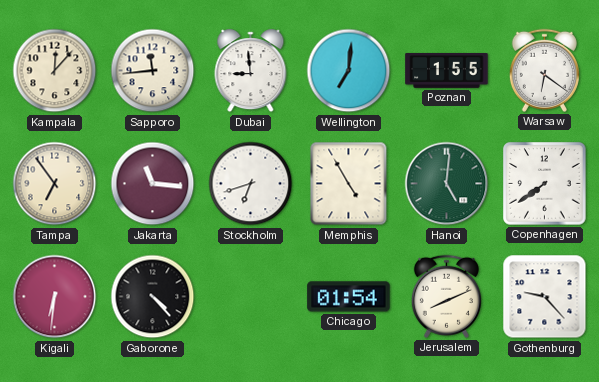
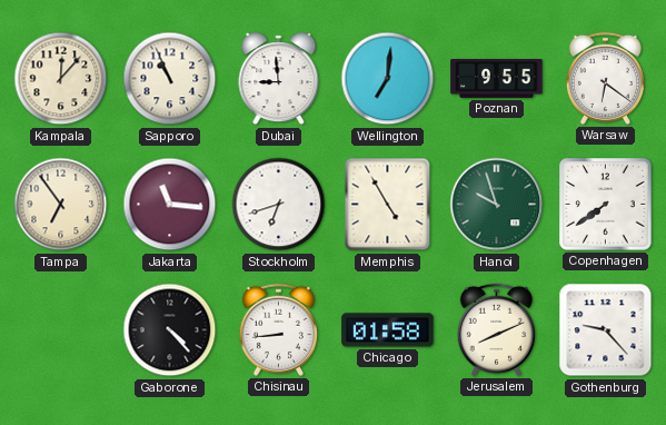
Sapporo: 11:44 -> 10:56
Poznan: 1:55 -> 9:55
Hanoi: 5:01 -> 9:57
Kigali: 6:31 -> none
Chisinau: none -> 8:44
Chicago: 01:54 -> 01:58
